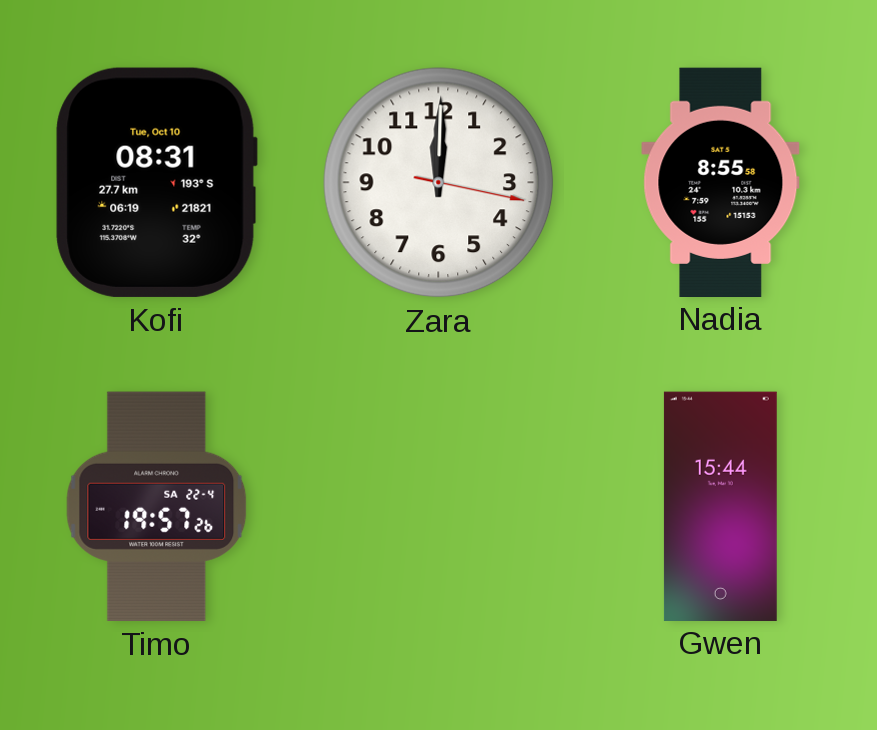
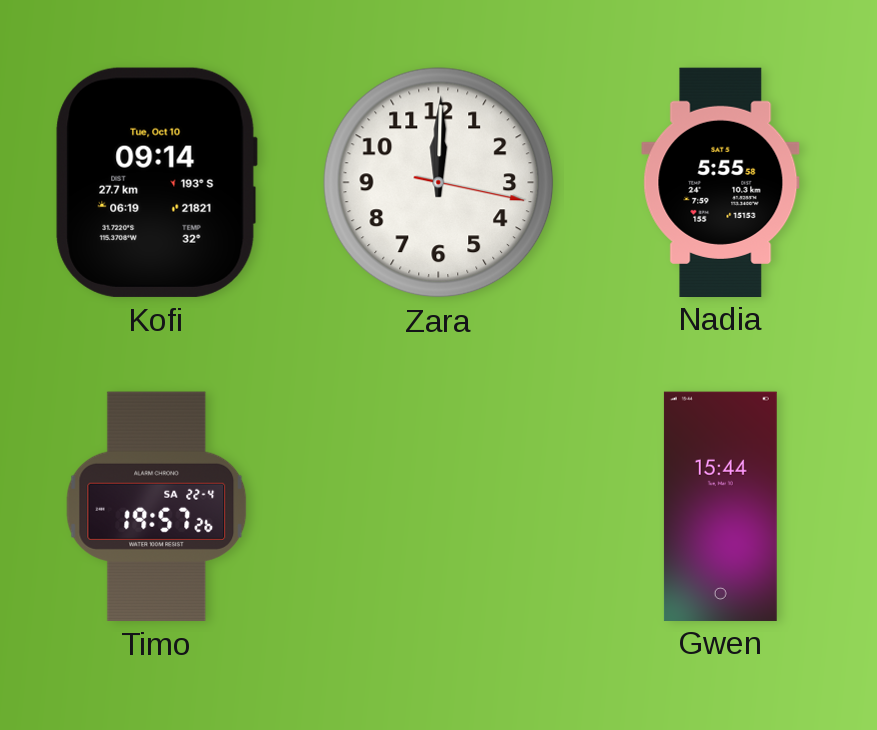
Kofi: 08:31 -> 09:14
Nadia: 8:55 -> 5:55
